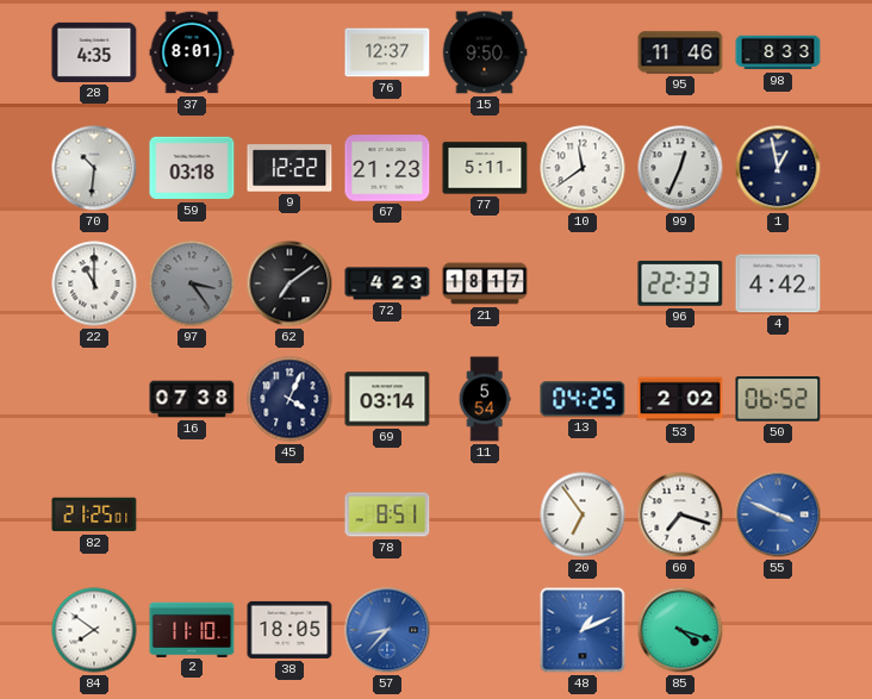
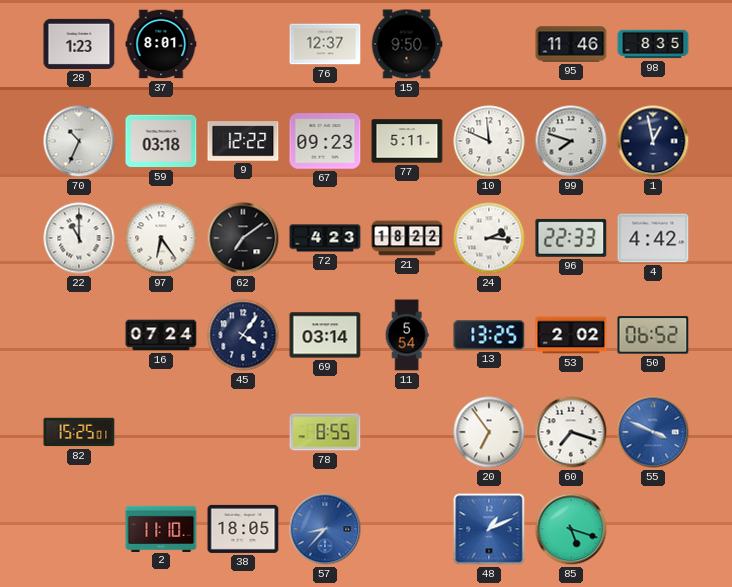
28: 4:35 -> 1:23
98: 8:33 -> 8:35
70: 10:31 -> 10:34
67: 21:23 -> 09:23
10: 11:39 -> 11:49
99: 12:34 -> 7:48
97: 3:24 -> 6:24
97 dial: grey -> white
21: 18:17 -> 18:22
24: none -> 2:16
16: 07:38 -> 07:24
45: 4:04 -> 4:06
13: 04:25 -> 13:25
82: 21:25 -> 15:25
78: 8:51 -> 8:55
84: 7:51 -> none
85: 4:18 -> 5:18
